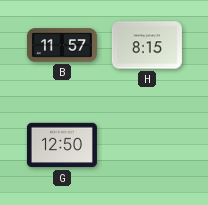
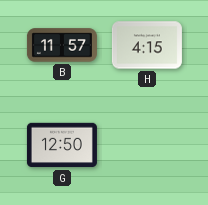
H: 8:15 -> 4:15
